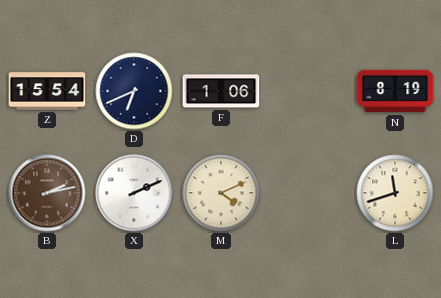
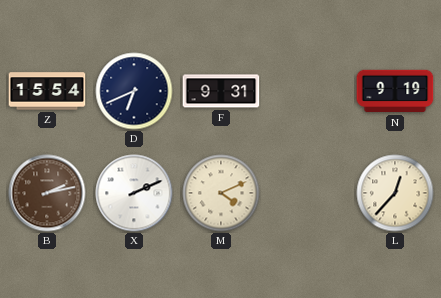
F: 1:06 -> 9:31
N: 8:19 -> 9:19
L: 11:42 -> 12:37
